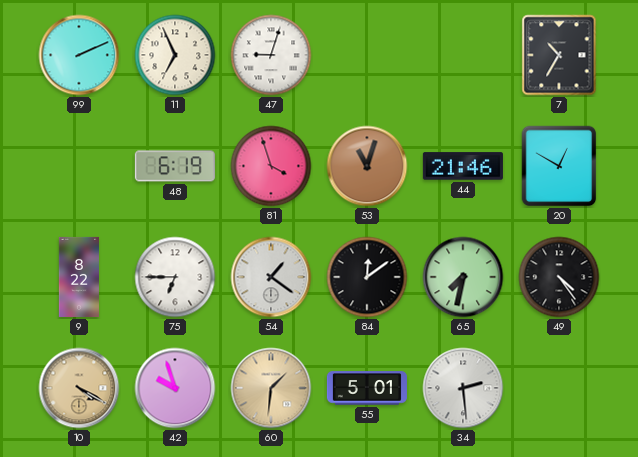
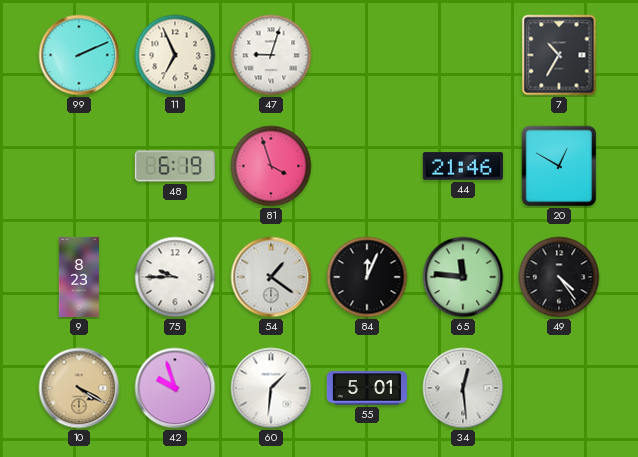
53: 11:03 -> none
9: 8:22 -> 8:23
75: 6:45 -> 9:45
84: 12:09 -> 12:04
65: 7:32 -> 11:46
60 dial: champagne -> white
34: 2:29 -> 12:29
